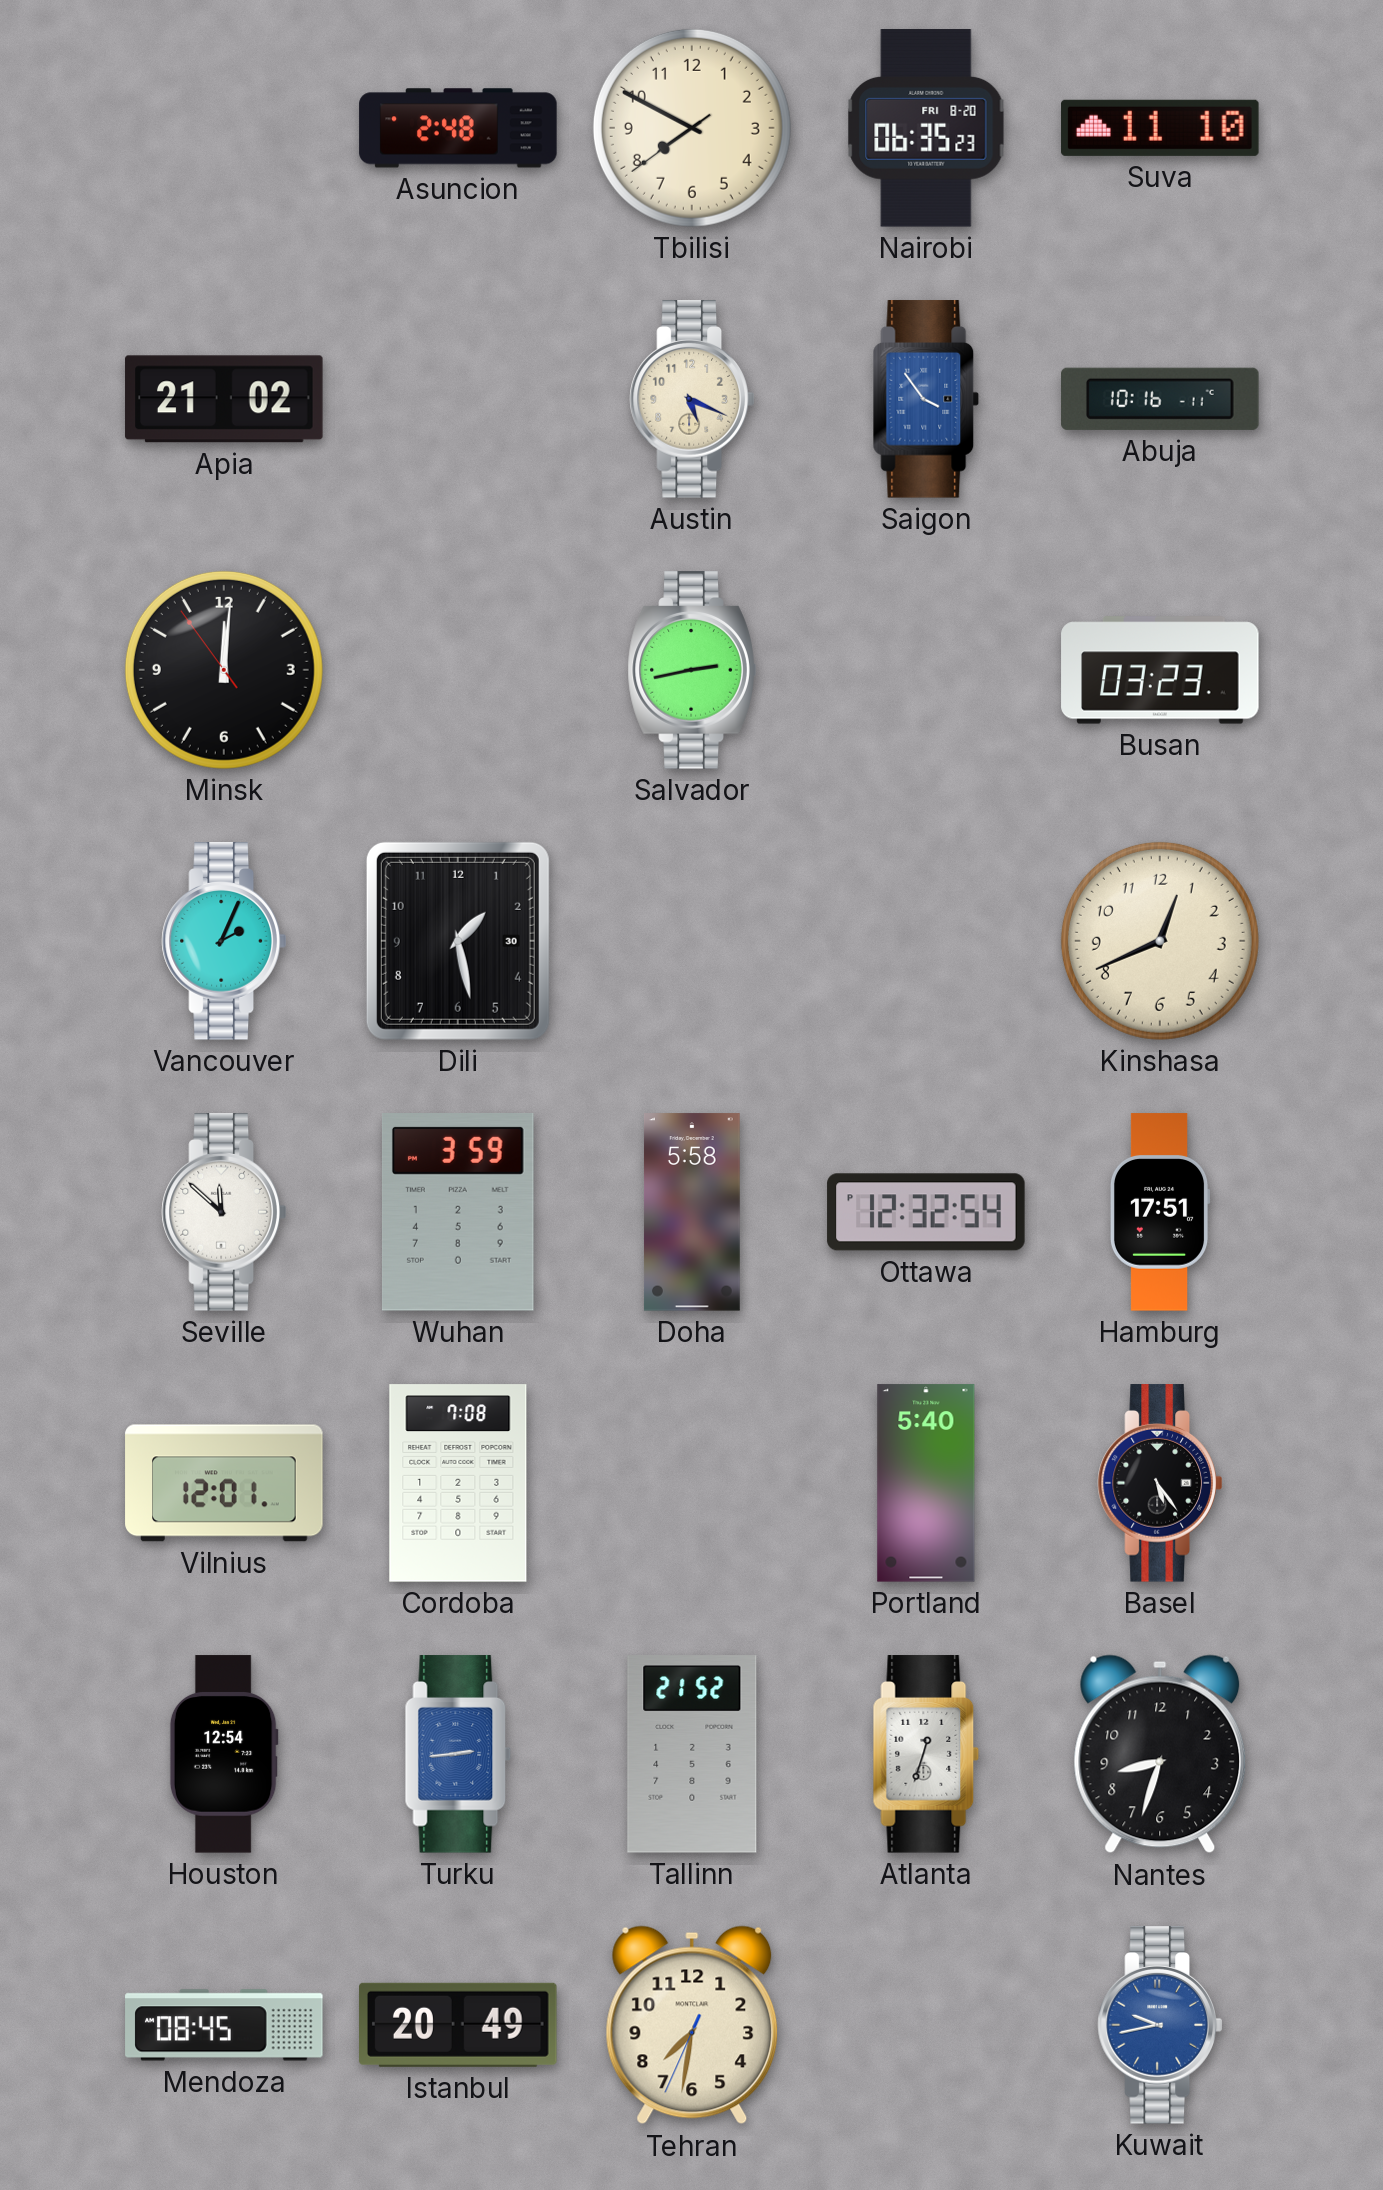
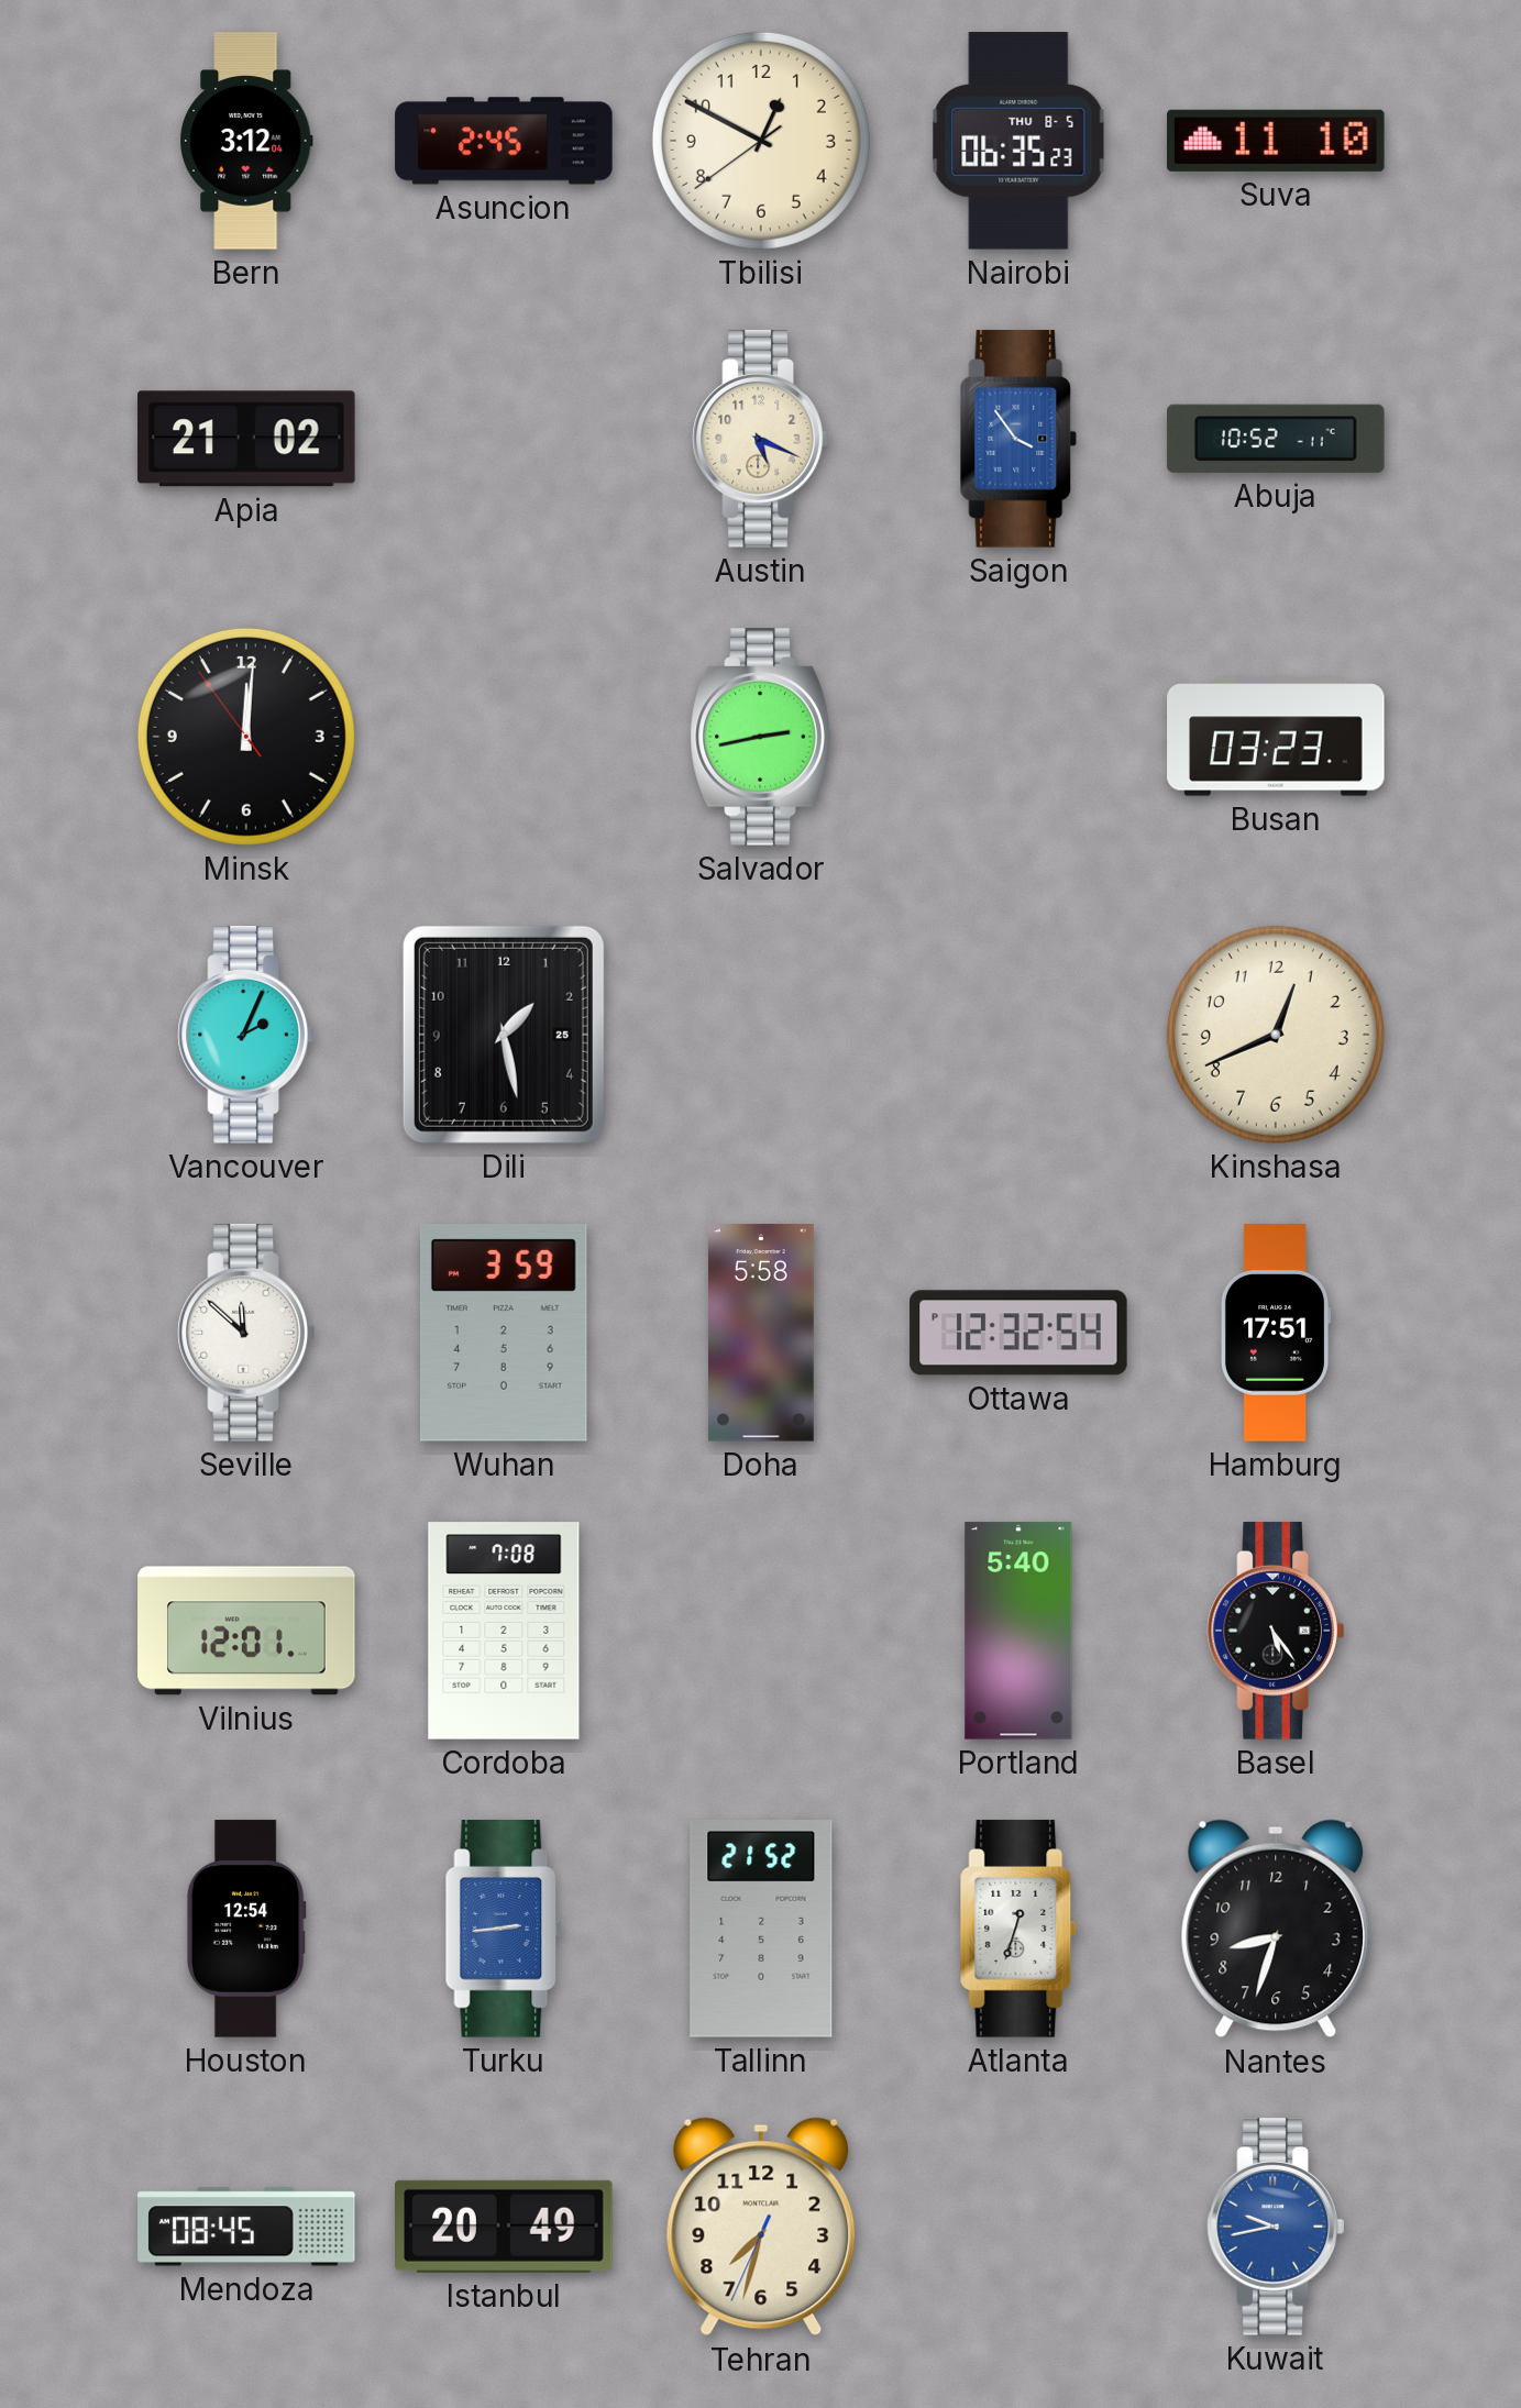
Bern: none -> 3:12
Asuncion: 2:48 -> 2:45
Tbilisi: 7:49 -> 12:49
Nairobi date: FRI 8-20 -> THU 8-5
Abuja: 10:16 -> 10:52
Dili date: 30 -> 25
Tehran: 7:31 -> 7:32
